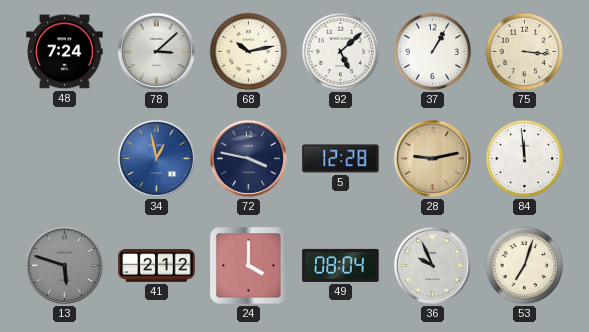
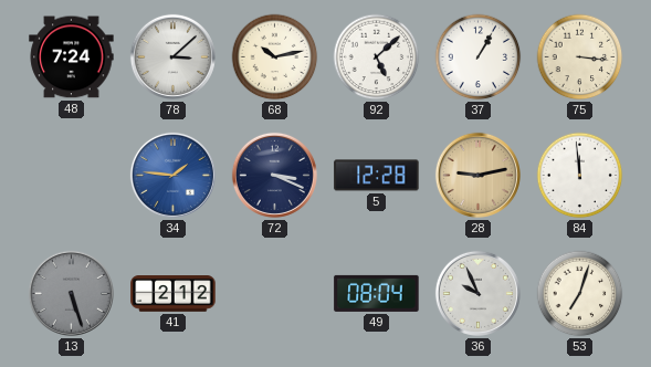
34: 12:58 -> 1:46
72: 3:47 -> 3:19
13: 5:48 -> 5:27
24: 4:00 -> none
